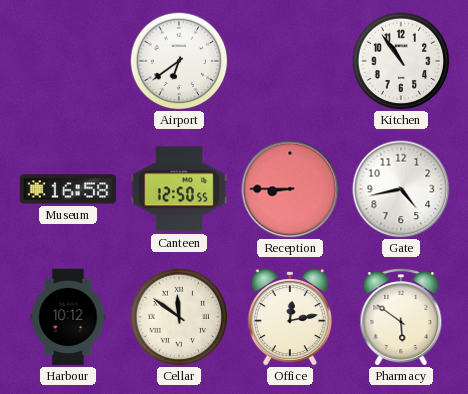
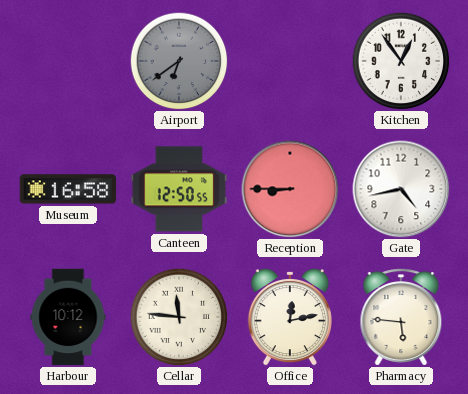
Airport dial: white -> grey
Kitchen: 10:54 -> 12:54
Cellar: 11:51 -> 11:46
Pharmacy: 5:51 -> 5:46
